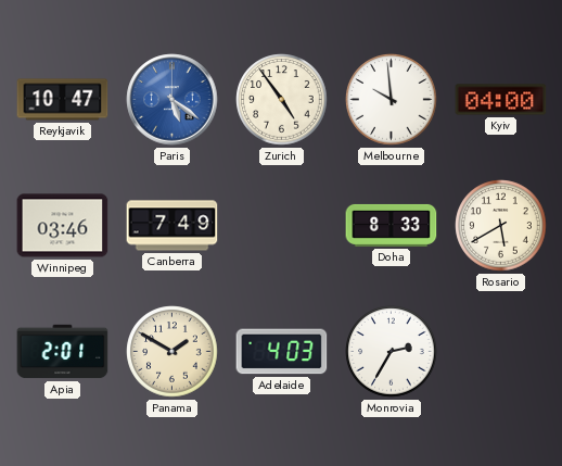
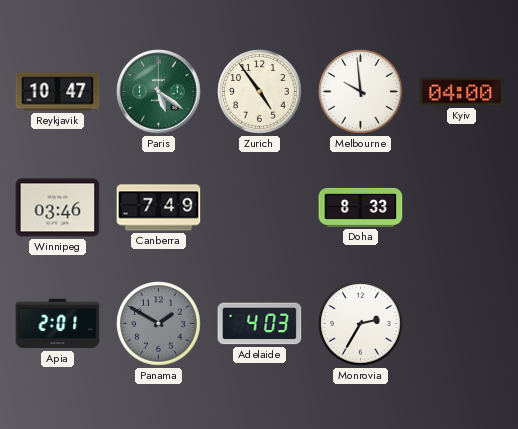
Paris dial: blue -> green
Rosario: 5:40 -> none
Panama dial: cream -> grey
